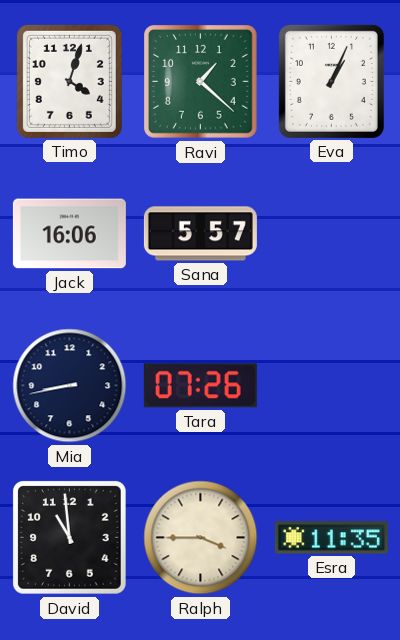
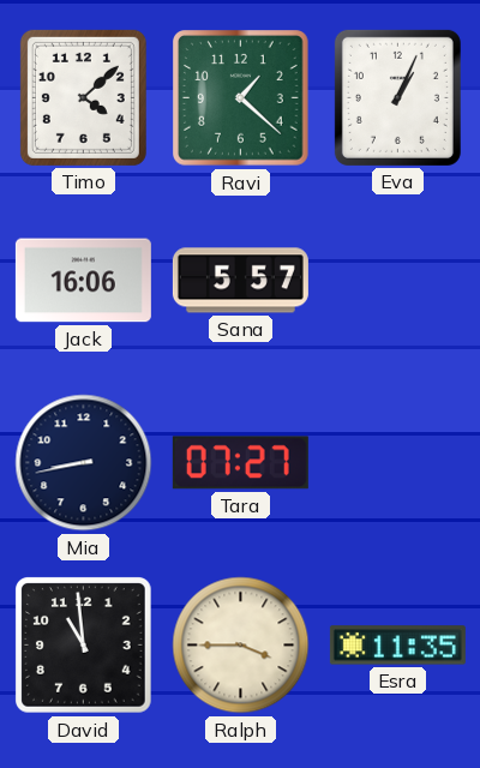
Timo: 4:03 -> 4:08
Tara: 07:26 -> 07:27
